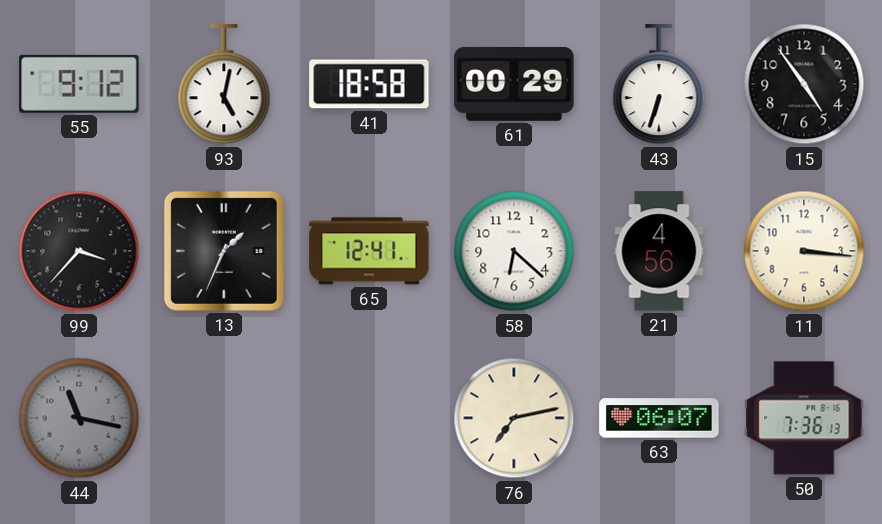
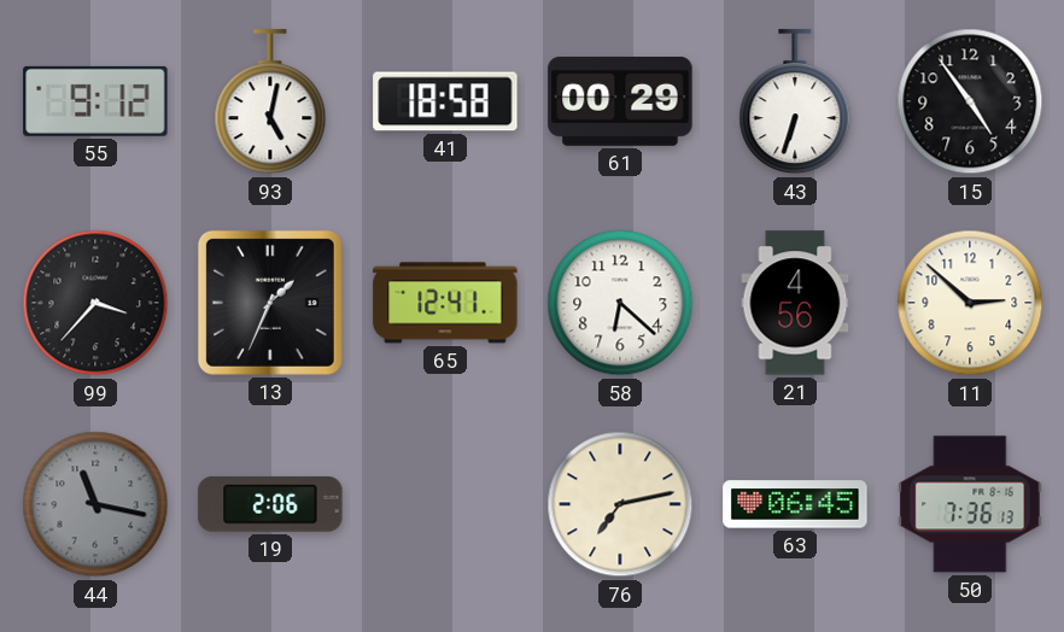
11: 3:16 -> 2:52
19: none -> 2:06
63: 06:07 -> 06:45
